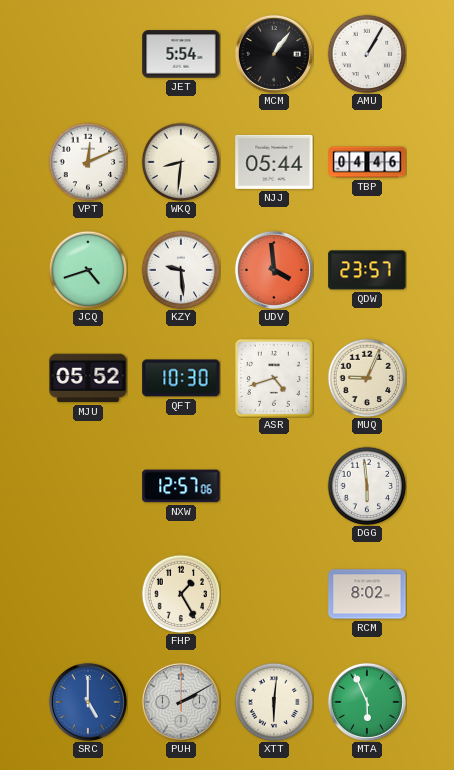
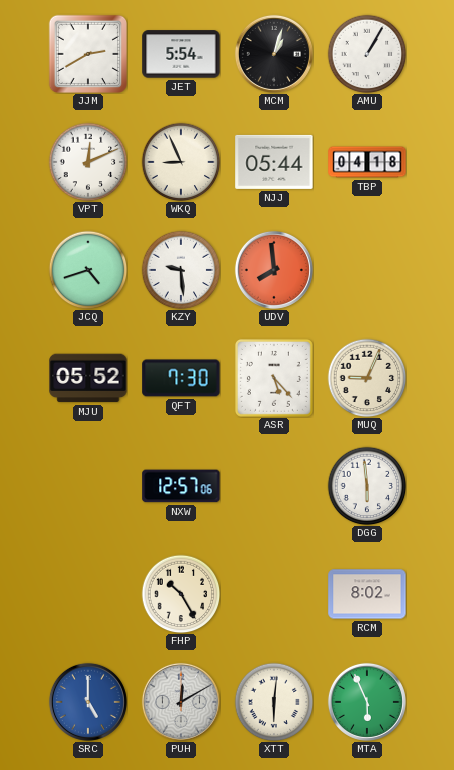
JJM: none -> 2:40
MCM: 1:06 -> 1:03
WKQ: 8:31 -> 8:56
TBP: 04:46 -> 04:18
UDV: 3:59 -> 7:59
QDW: 23:57 -> none
QFT: 10:30 -> 7:30
ASR: 4:42 -> 5:23
FHP: 1:25 -> 10:25
PUH: 2:10 -> 12:10
